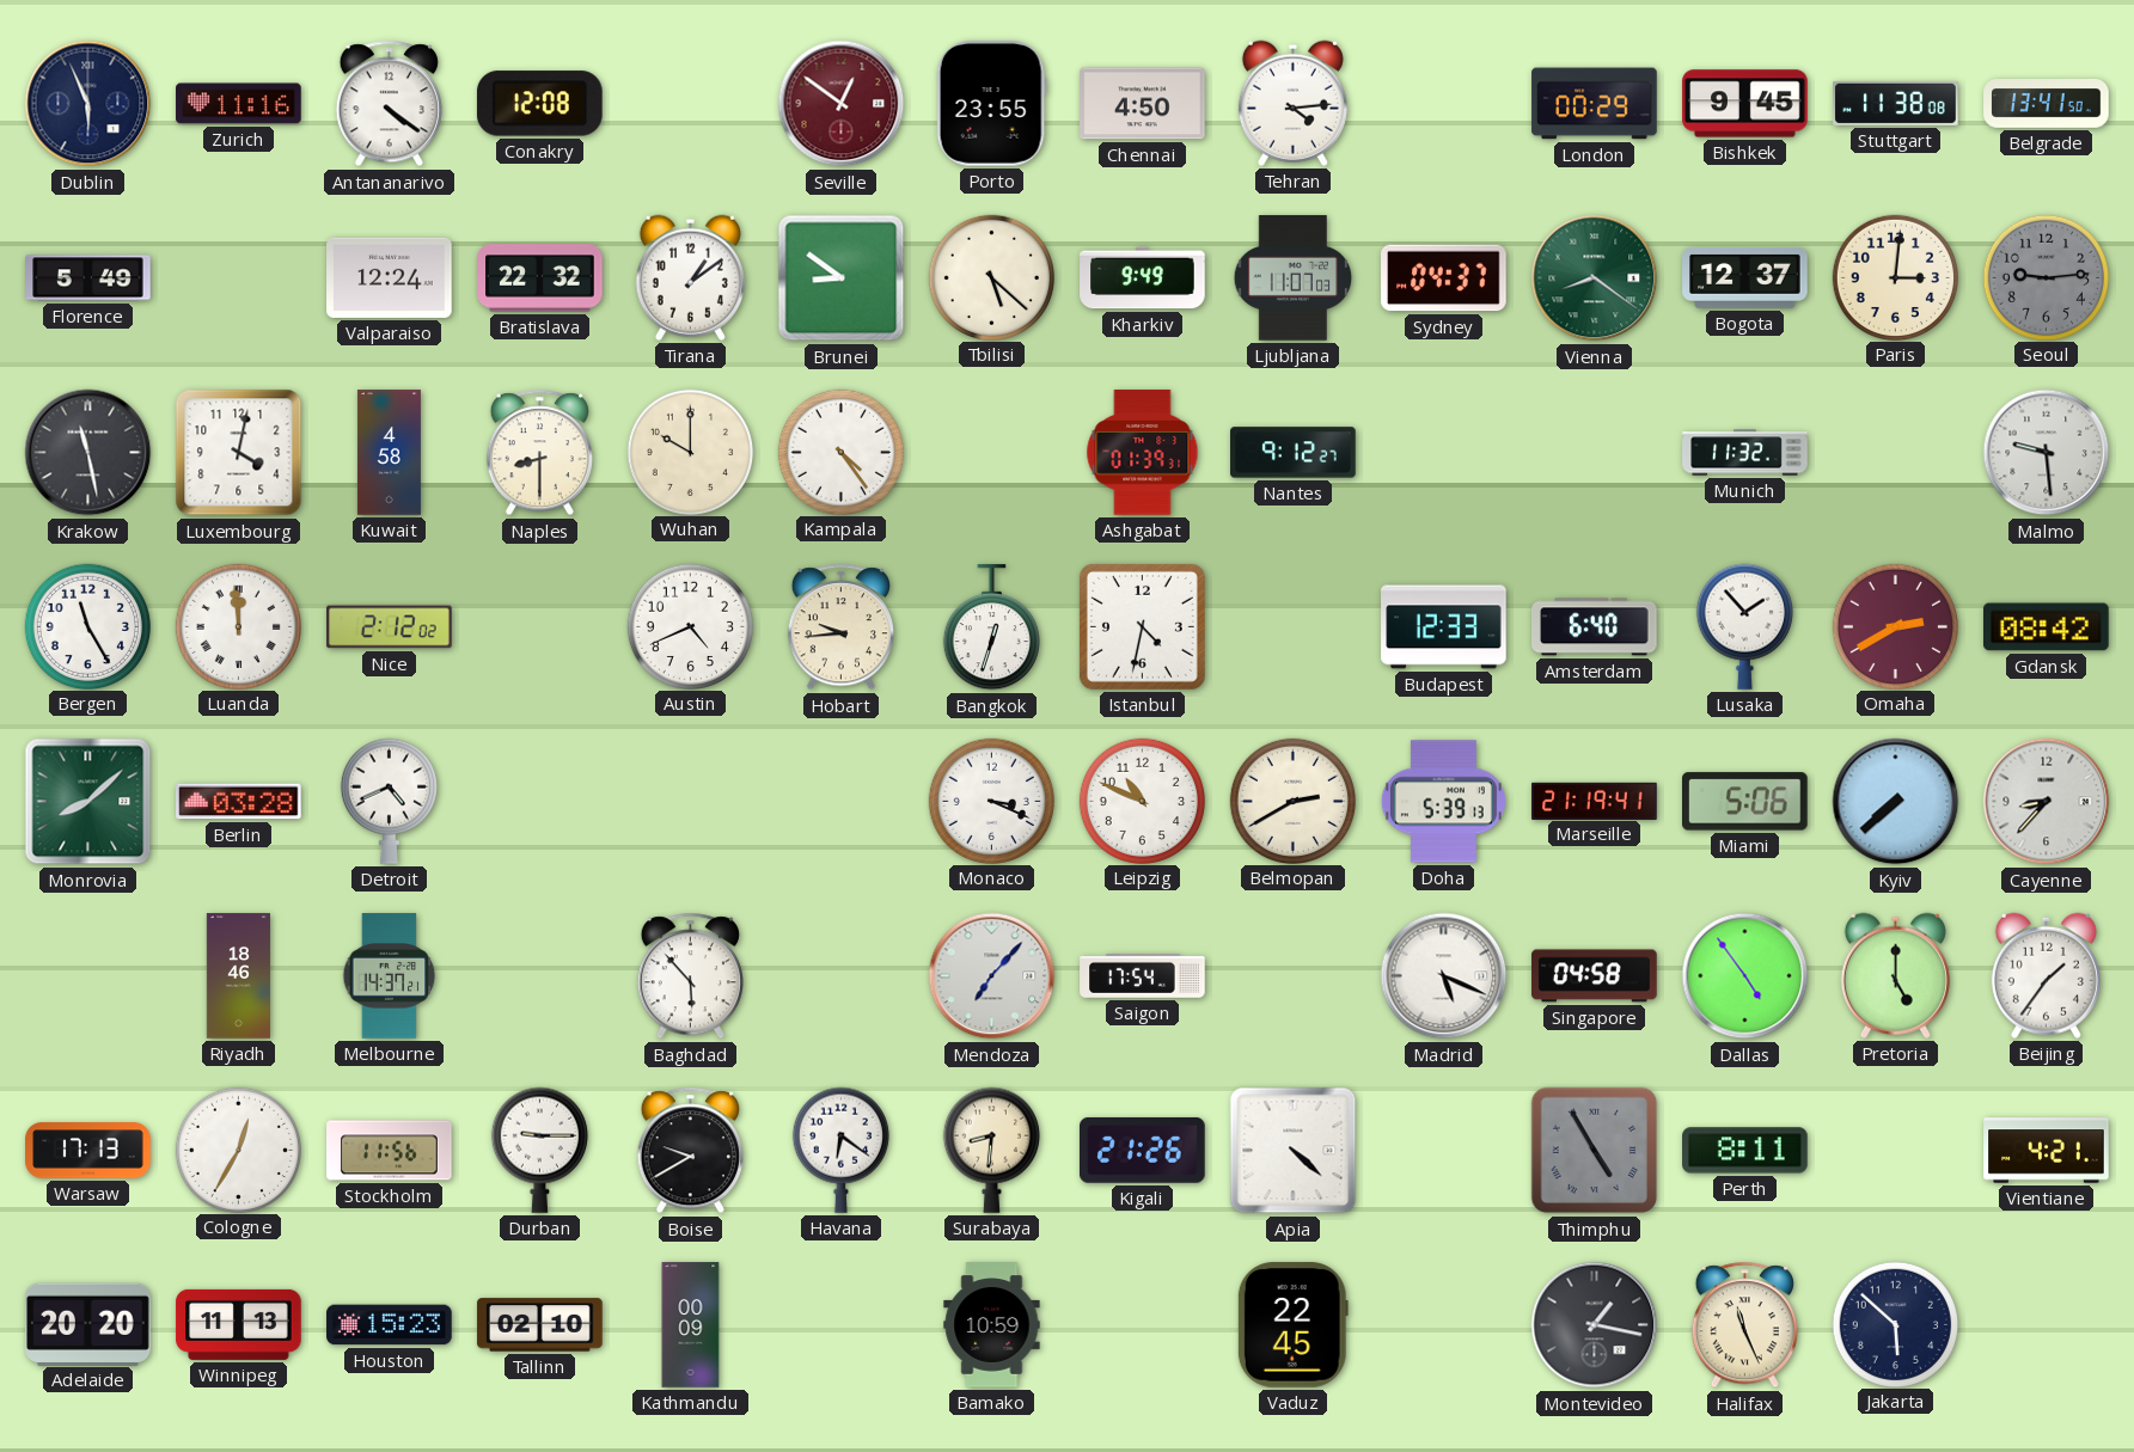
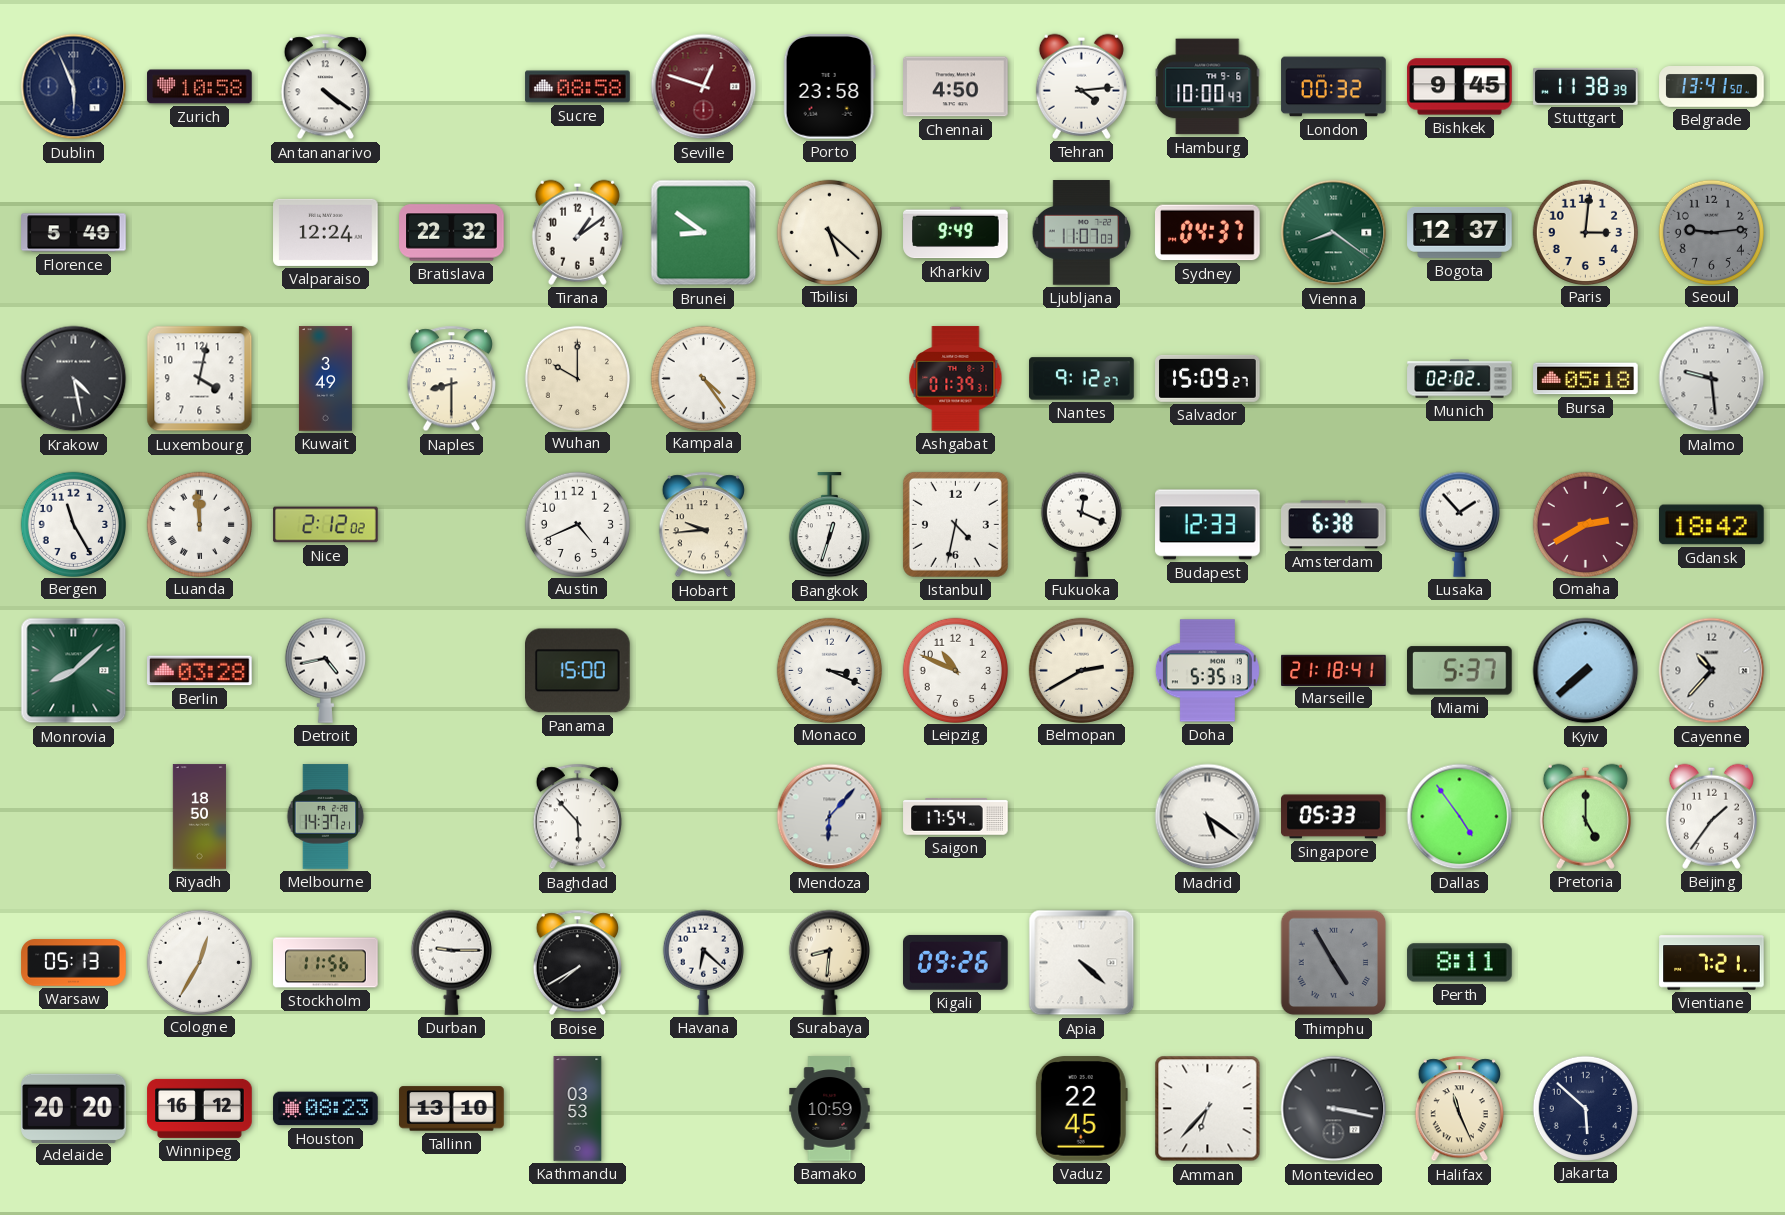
Zurich: 11:16 -> 10:58
Conakry: 12:08 -> none
Sucre: none -> 08:58
Seville: 12:51 -> 12:48
Porto: 23:55 -> 23:58
Hamburg: none -> 10:00
London: 00:29 -> 00:32
Stuttgart: 11:38:08 -> 11:38:39
Krakow: 11:28 -> 4:28
Kuwait: 4:58 -> 3:49
Salvador: none -> 15:09
Munich: 11:32 -> 02:02
Bursa: none -> 05:18
Fukuoka: none -> 12:19
Amsterdam: 6:40 -> 6:38
Gdansk: 08:42 -> 18:42
Detroit: 4:41 -> 4:43
Panama: none -> 15:00
Doha: 5:39 -> 5:35
Marseille: 21:19 -> 21:18
Miami: 5:06 -> 5:37
Cayenne: 8:37 -> 10:37
Riyadh: 18:46 -> 18:50
Mendoza: 7:07 -> 6:07
Madrid: 5:19 -> 5:21
Singapore: 04:58 -> 05:33
Warsaw: 17:13 -> 05:13
Boise: 9:40 -> 7:40
Havana: 6:21 -> 6:22
Kigali: 21:26 -> 09:26
Vientiane: 4:21 -> 7:21
Winnipeg: 11:13 -> 16:12
Houston: 15:23 -> 08:23
Tallinn: 02:10 -> 13:10
Kathmandu: 00:09 -> 03:53
Amman: none -> 6:37
Montevideo: 1:17 -> 3:17
